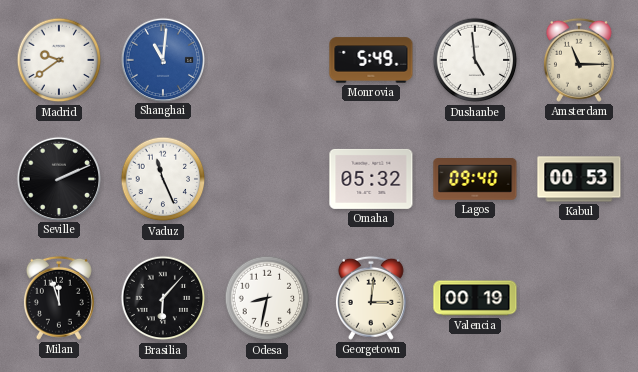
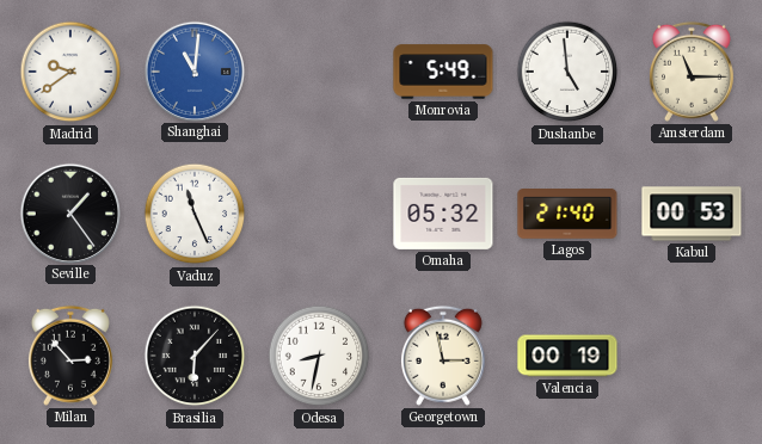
Seville: 2:11 -> 1:24
Lagos: 09:40 -> 21:40
Milan: 11:57 -> 2:53
Georgetown: 3:01 -> 2:58
